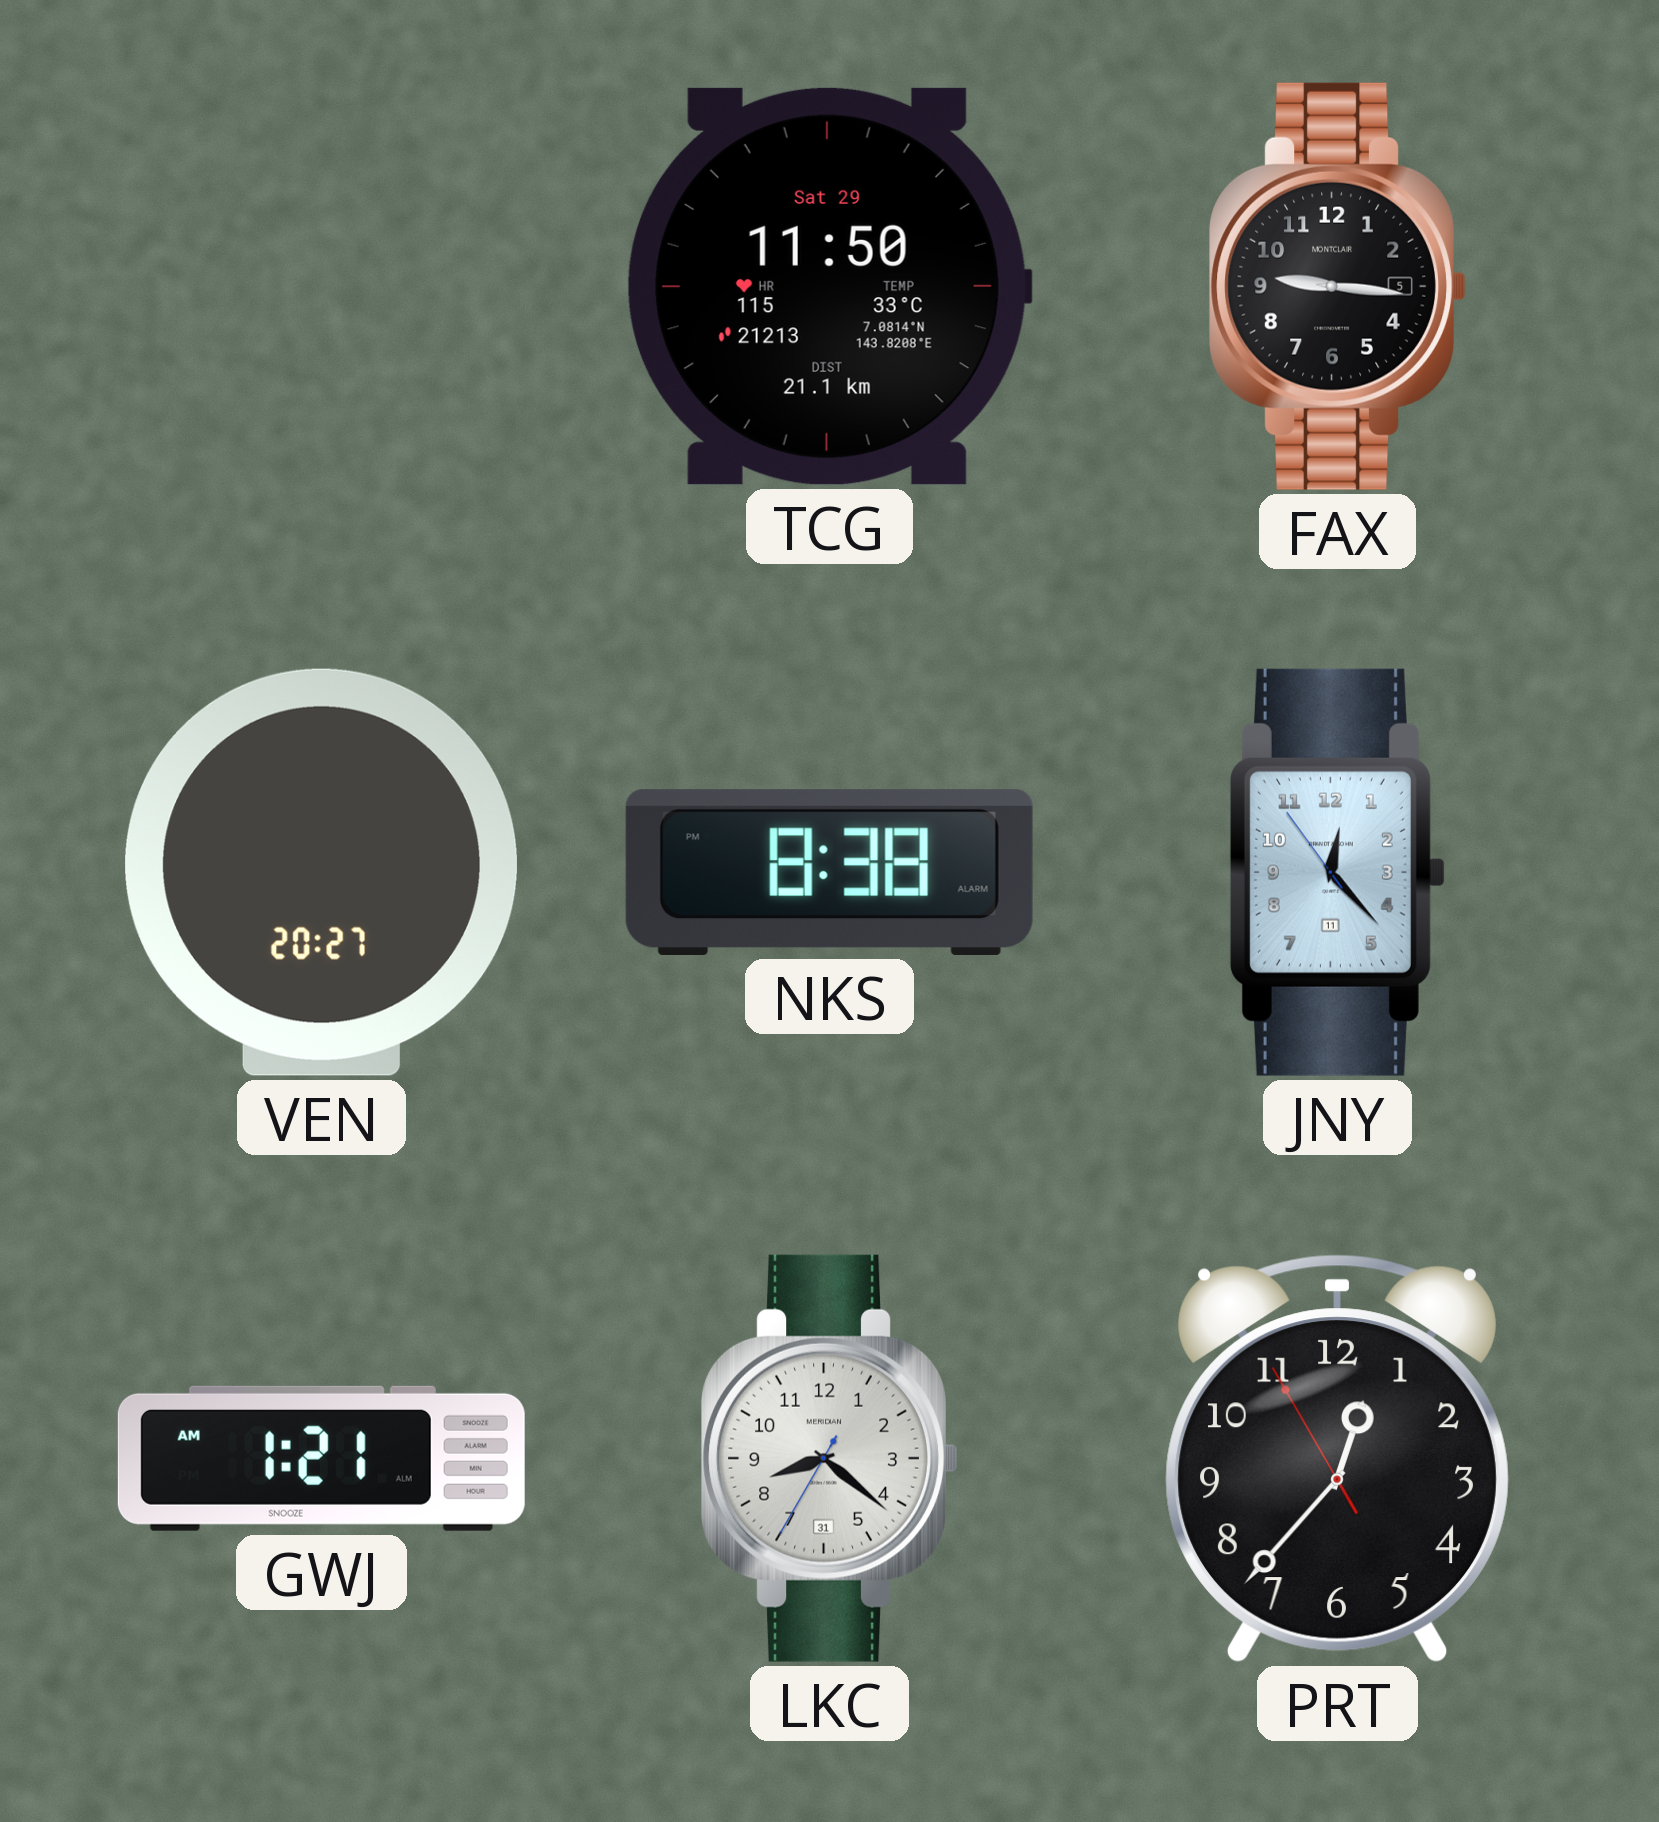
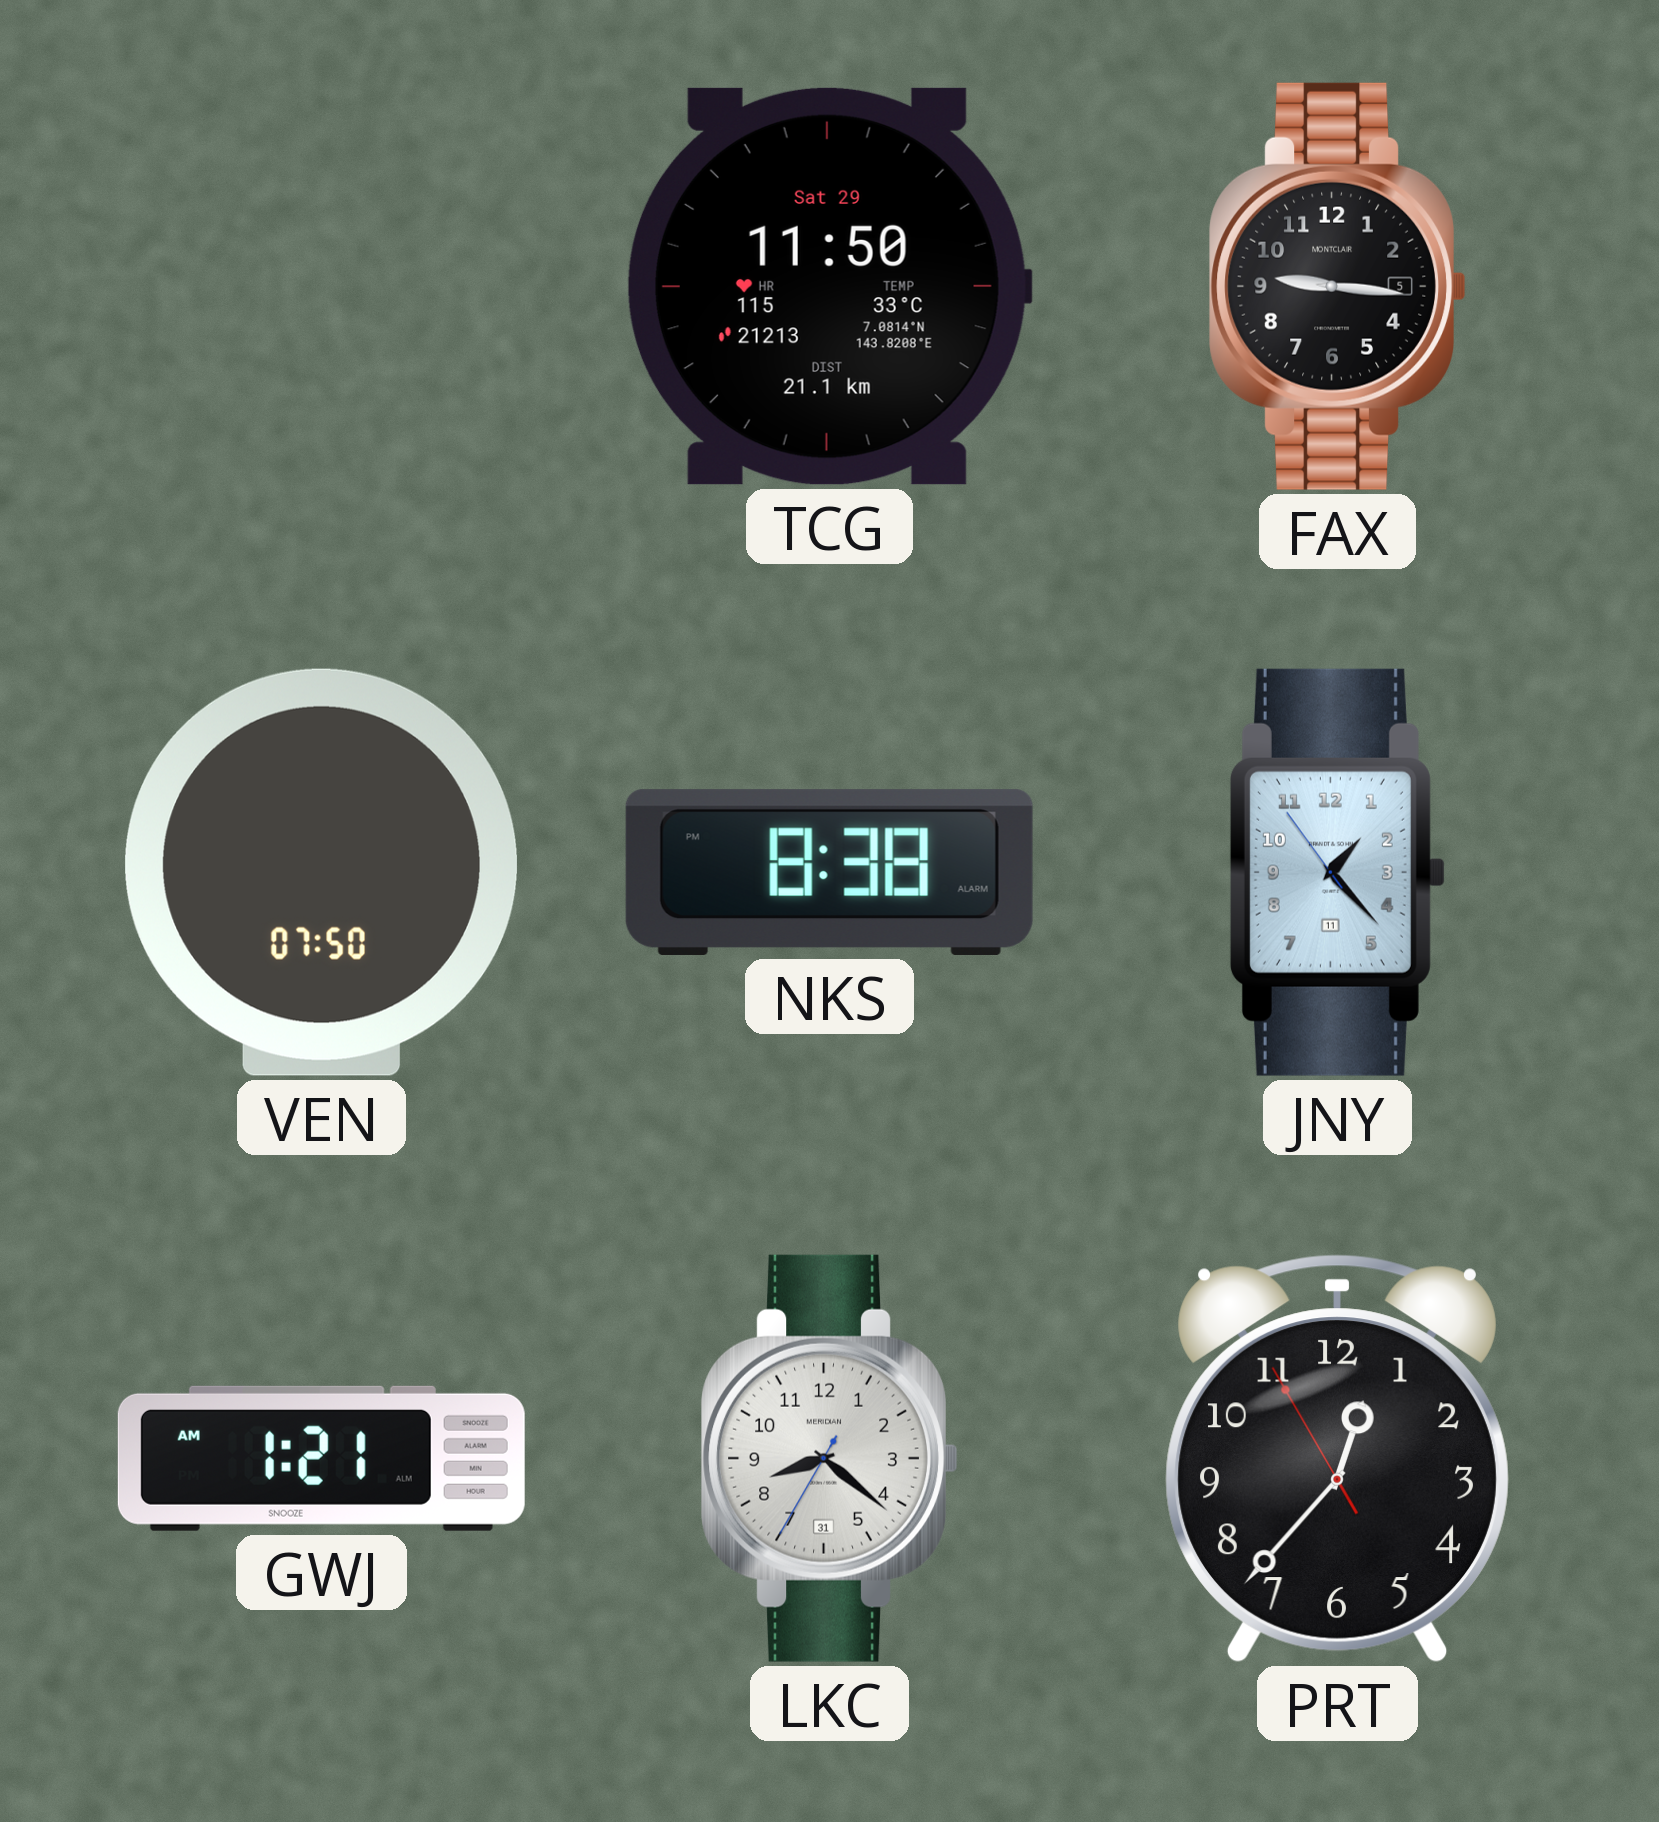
VEN: 20:27 -> 07:50
JNY: 12:22 -> 1:22
